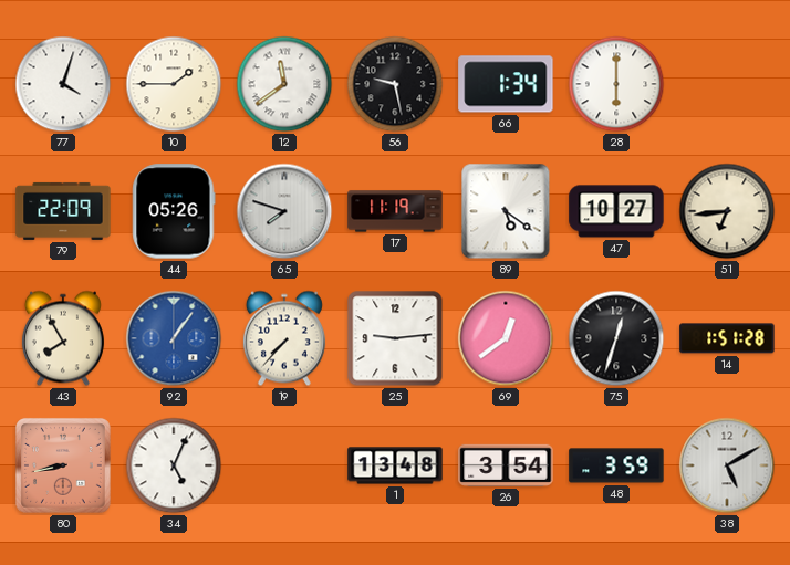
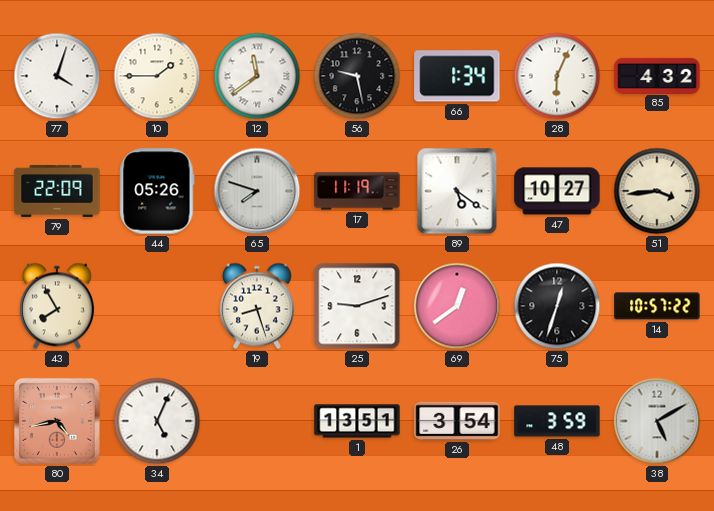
28: 6:00 -> 6:04
85: none -> 4:32
51: 6:44 -> 3:44
92: 1:06 -> none
19: 7:37 -> 8:27
25: 9:14 -> 9:12
14: 1:51 -> 10:57
80: 8:43 -> 4:43
1: 13:48 -> 13:51
